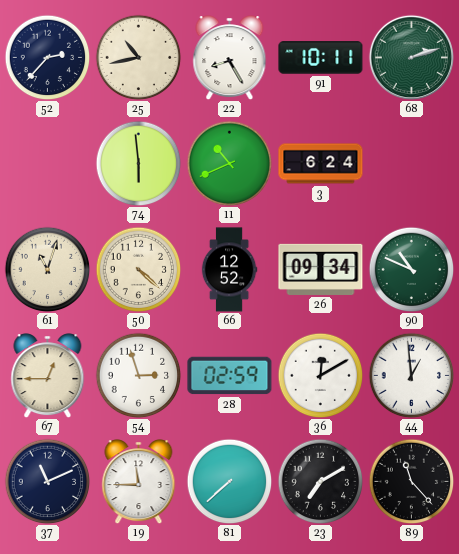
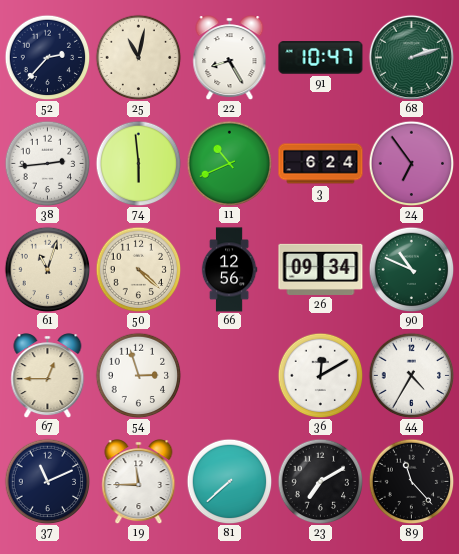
25: 10:43 -> 11:02
91: 10:11 -> 10:47
38: none -> 2:44
24: none -> 6:54
66: 12:52 -> 12:56
28: 02:59 -> none
44: 12:59 -> 4:35
